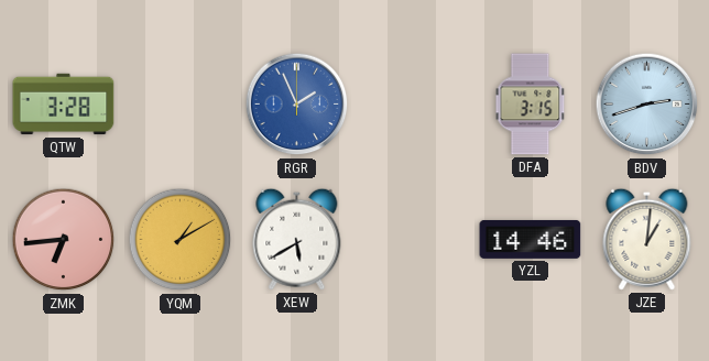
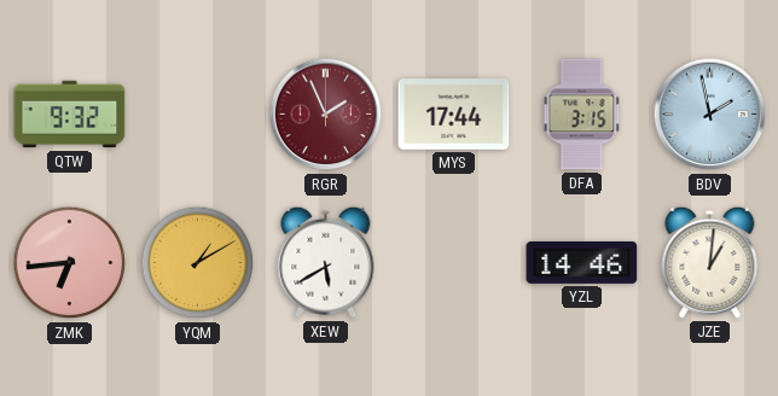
QTW: 3:28 -> 9:32
RGR dial: blue -> burgundy
MYS: none -> 17:44
BDV: 2:42 -> 1:58
